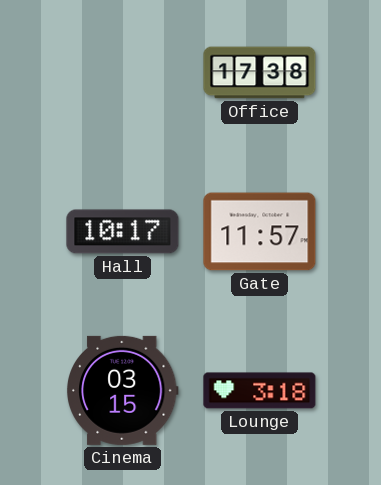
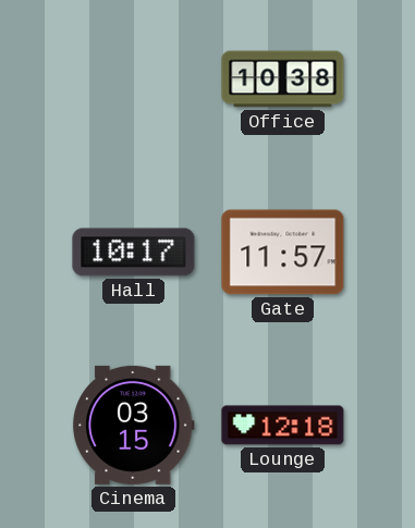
Office: 17:38 -> 10:38
Lounge: 3:18 -> 12:18
